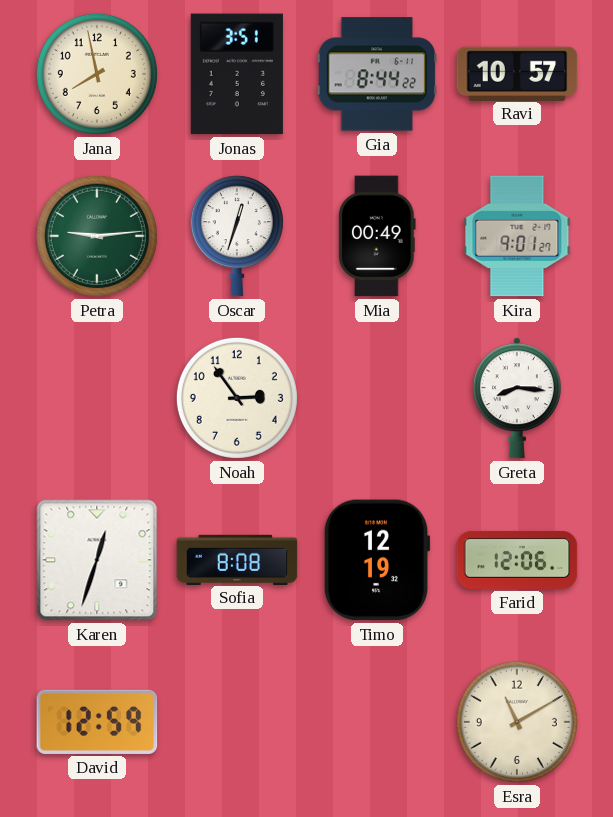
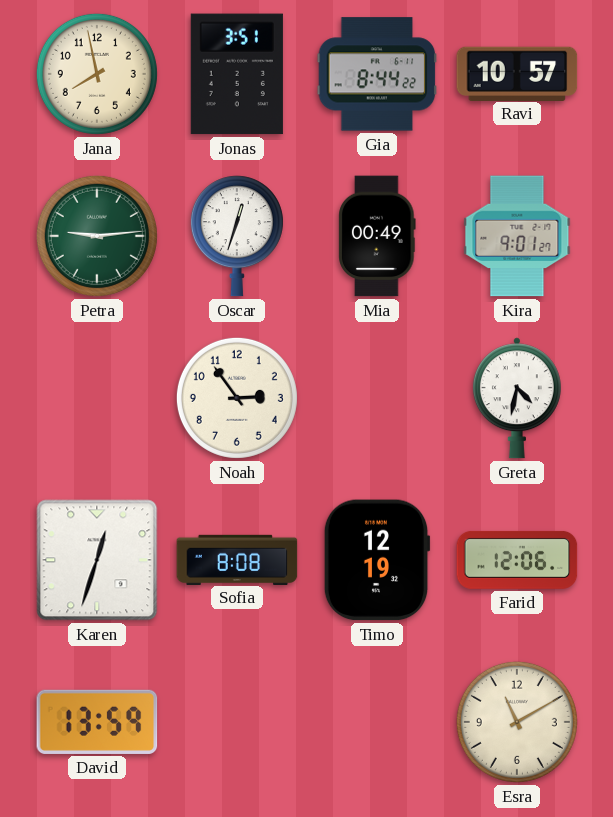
Greta: 8:16 -> 4:32
David: 12:59 -> 13:59
